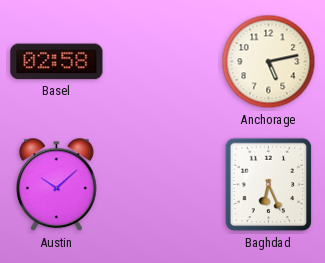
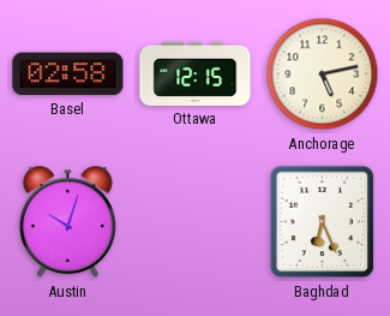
Ottawa: none -> 12:15
Austin: 10:08 -> 10:03
